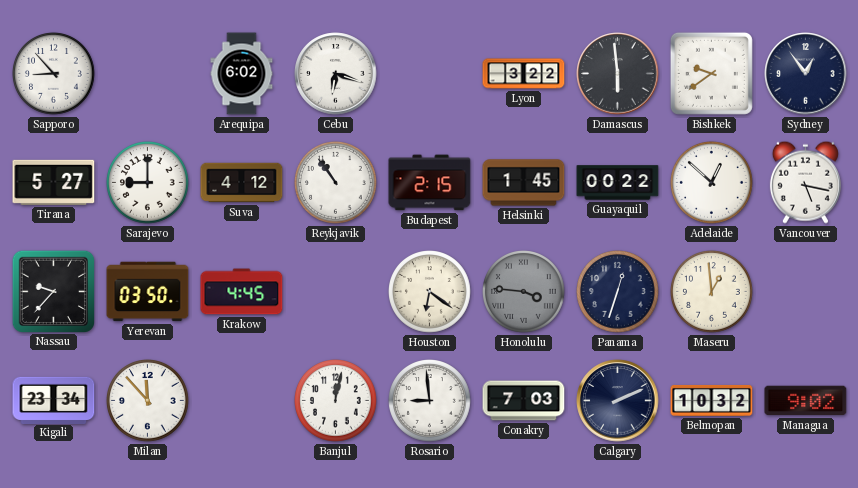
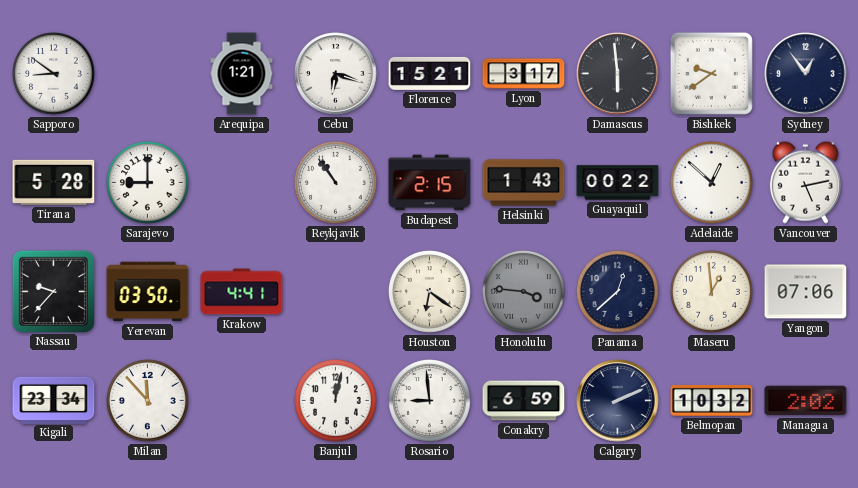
Sapporo: 8:53 -> 8:51
Arequipa: 6:02 -> 1:21
Florence: none -> 15:21
Lyon: 3:22 -> 3:17
Tirana: 5:27 -> 5:28
Suva: 4:12 -> none
Helsinki: 1:45 -> 1:43
Vancouver: 5:17 -> 5:13
Krakow: 4:45 -> 4:41
Panama: 12:33 -> 12:38
Yangon: none -> 07:06
Conakry: 7:03 -> 6:59
Managua: 9:02 -> 2:02
